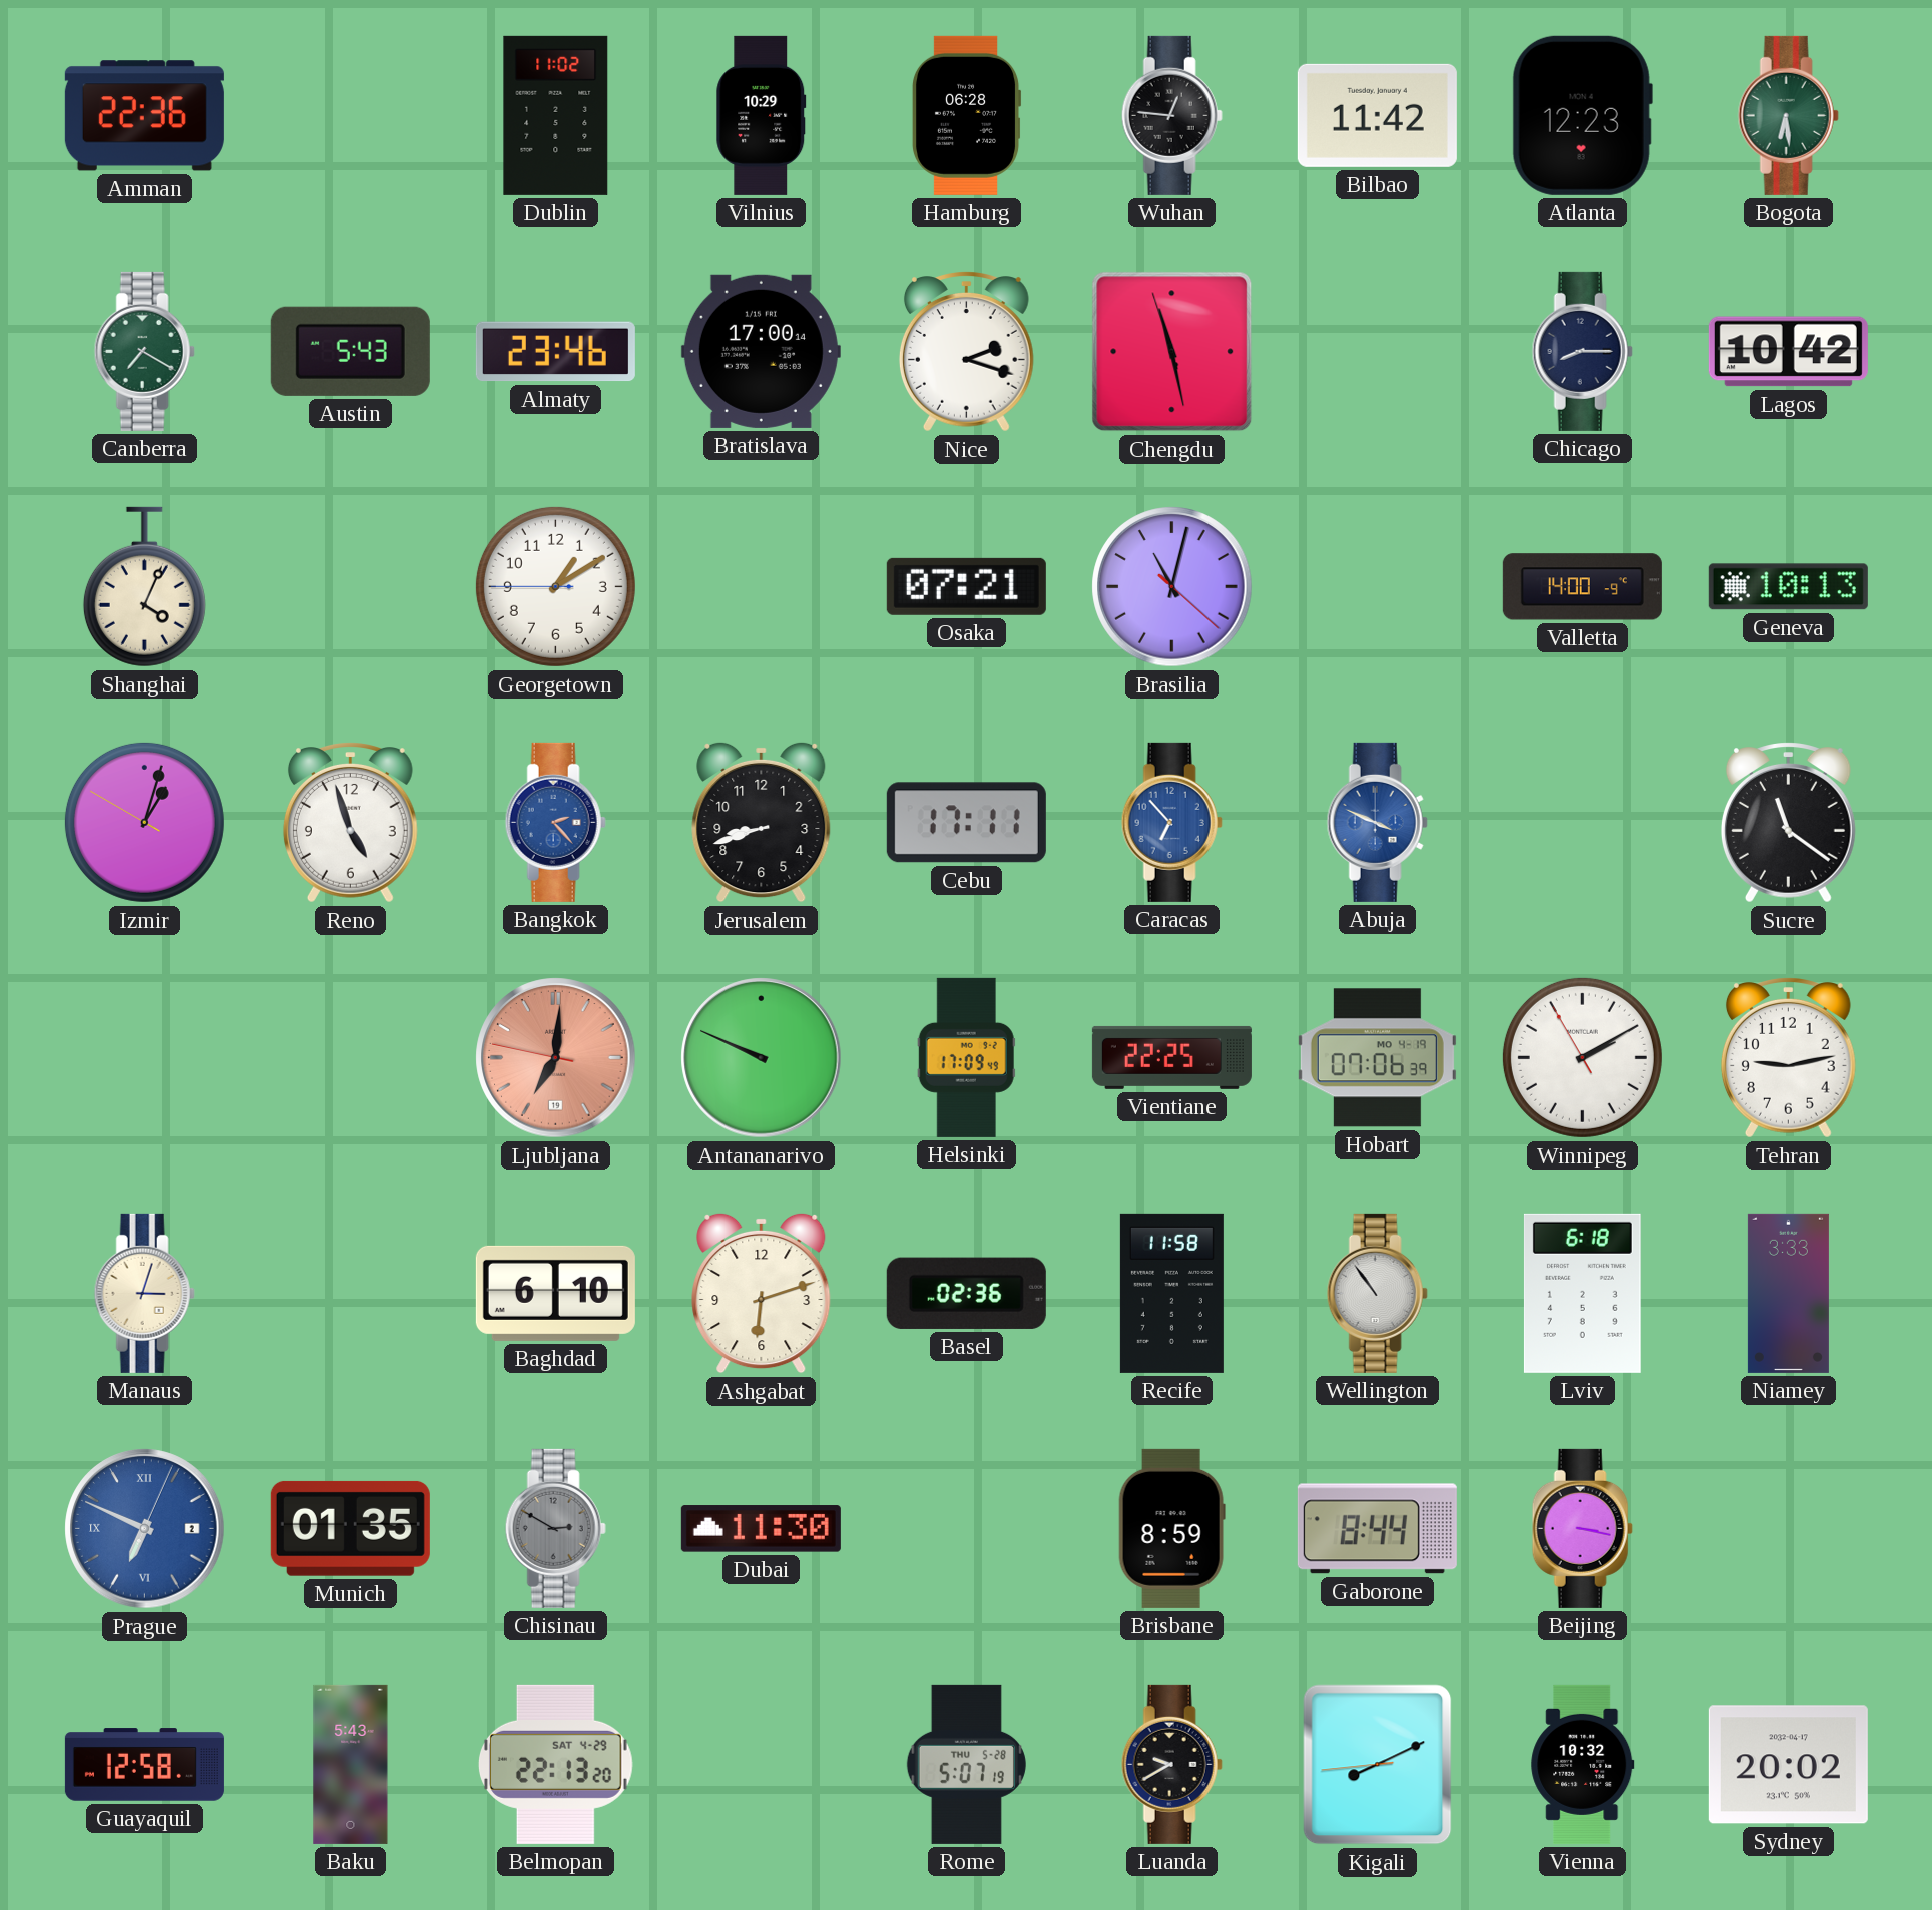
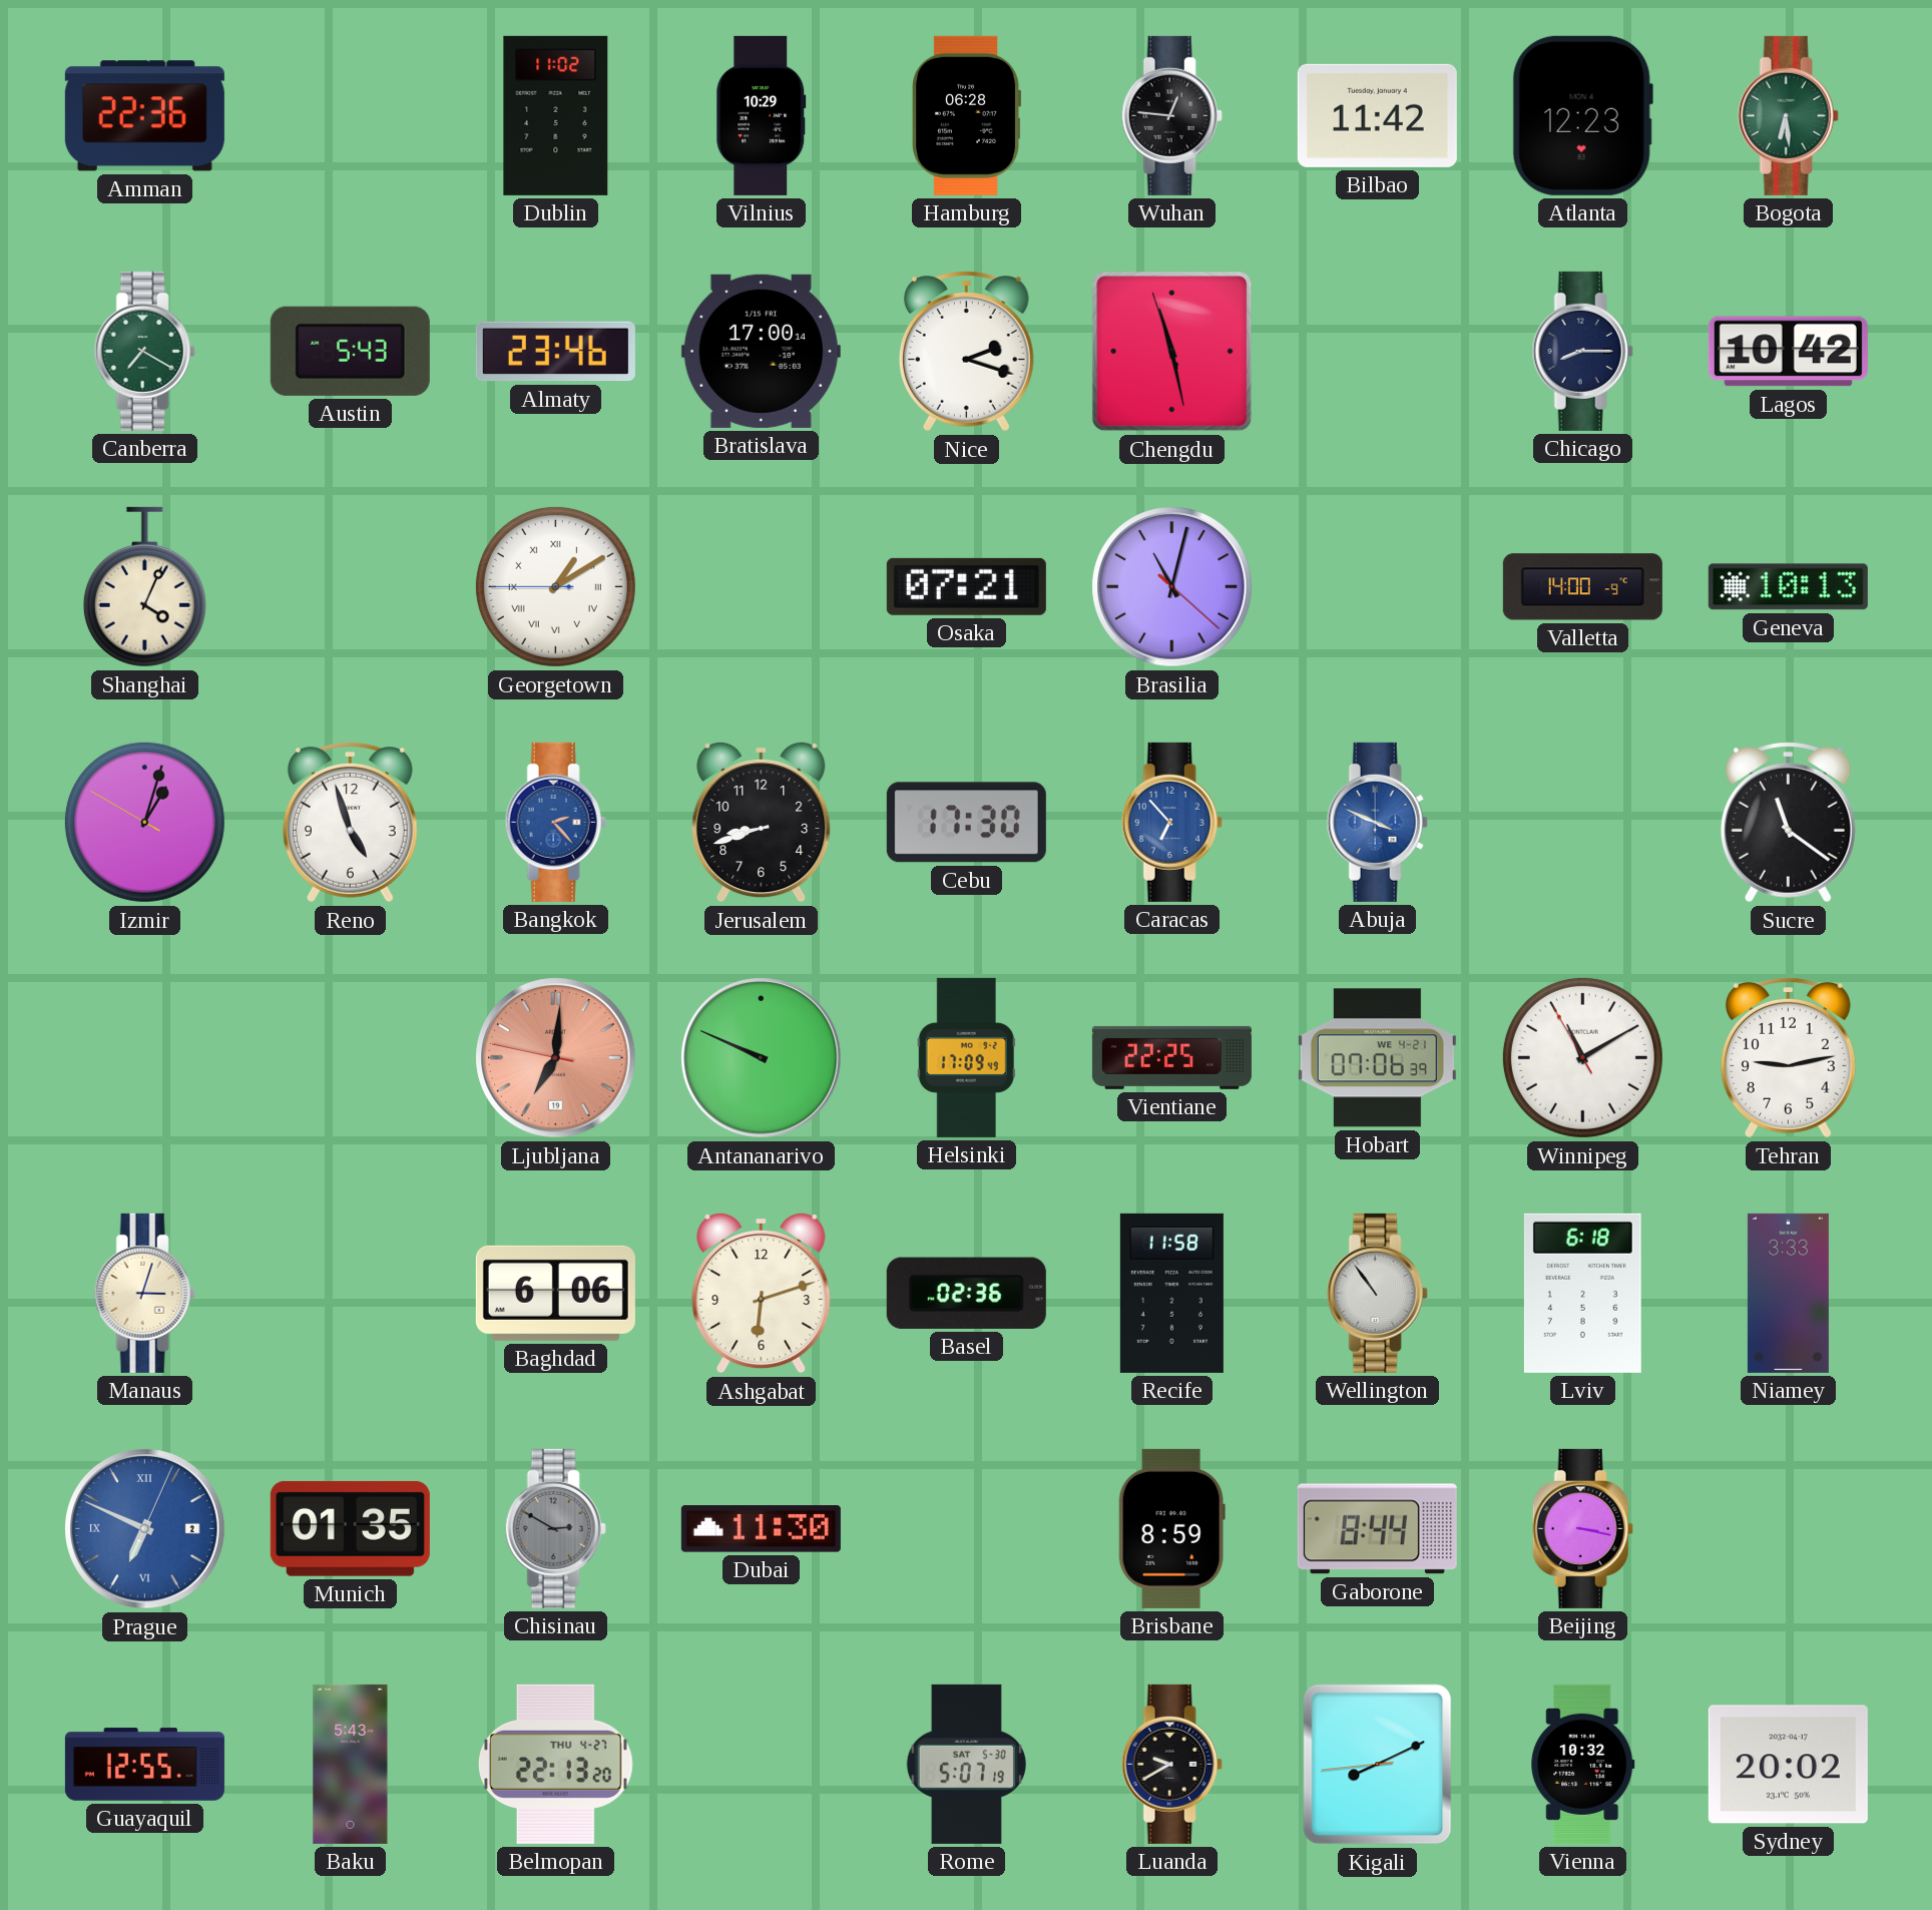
Georgetown numerals: Arabic -> Roman
Cebu: 17:11 -> 17:30
Hobart date: MO 4-19 -> WE 4-21
Winnipeg: 2:09 -> 11:09
Baghdad: 6:10 -> 6:06
Guayaquil: 12:58 -> 12:55
Belmopan date: SAT 4-29 -> THU 4-27
Rome date: THU 5-28 -> SAT 5-30
